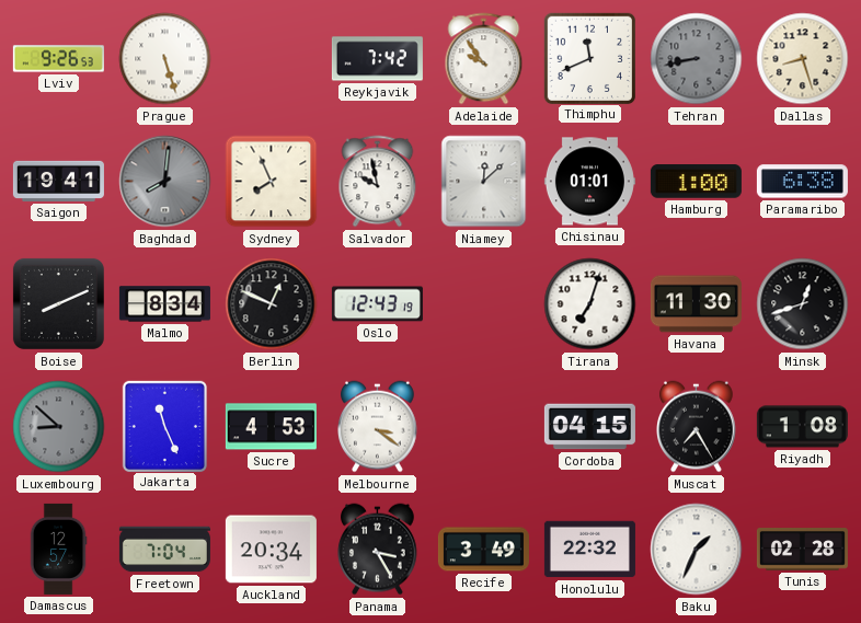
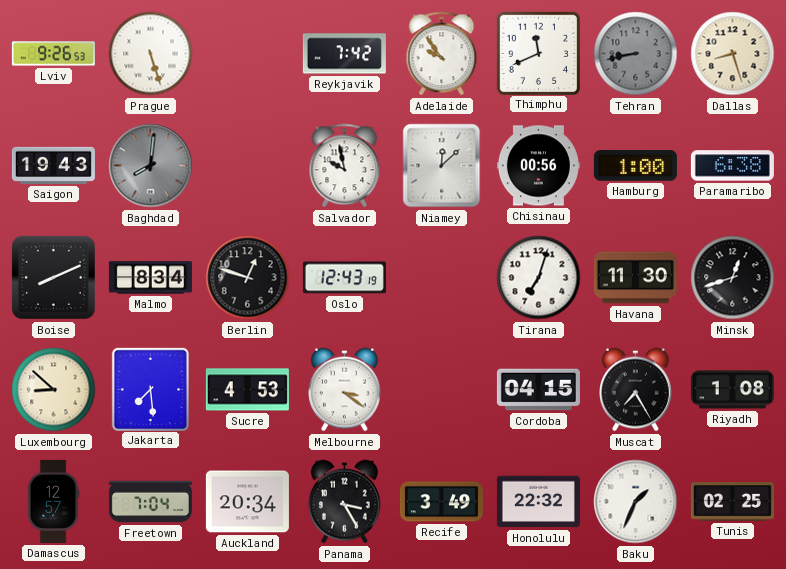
Saigon: 19:41 -> 19:43
Sydney: 7:56 -> none
Chisinau: 01:01 -> 00:56
Berlin: 12:49 -> 12:48
Luxembourg dial: grey -> cream
Jakarta: 11:26 -> 7:29
Tunis: 02:28 -> 02:25
